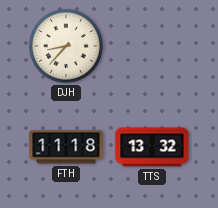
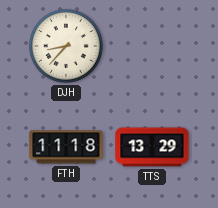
TTS: 13:32 -> 13:29
